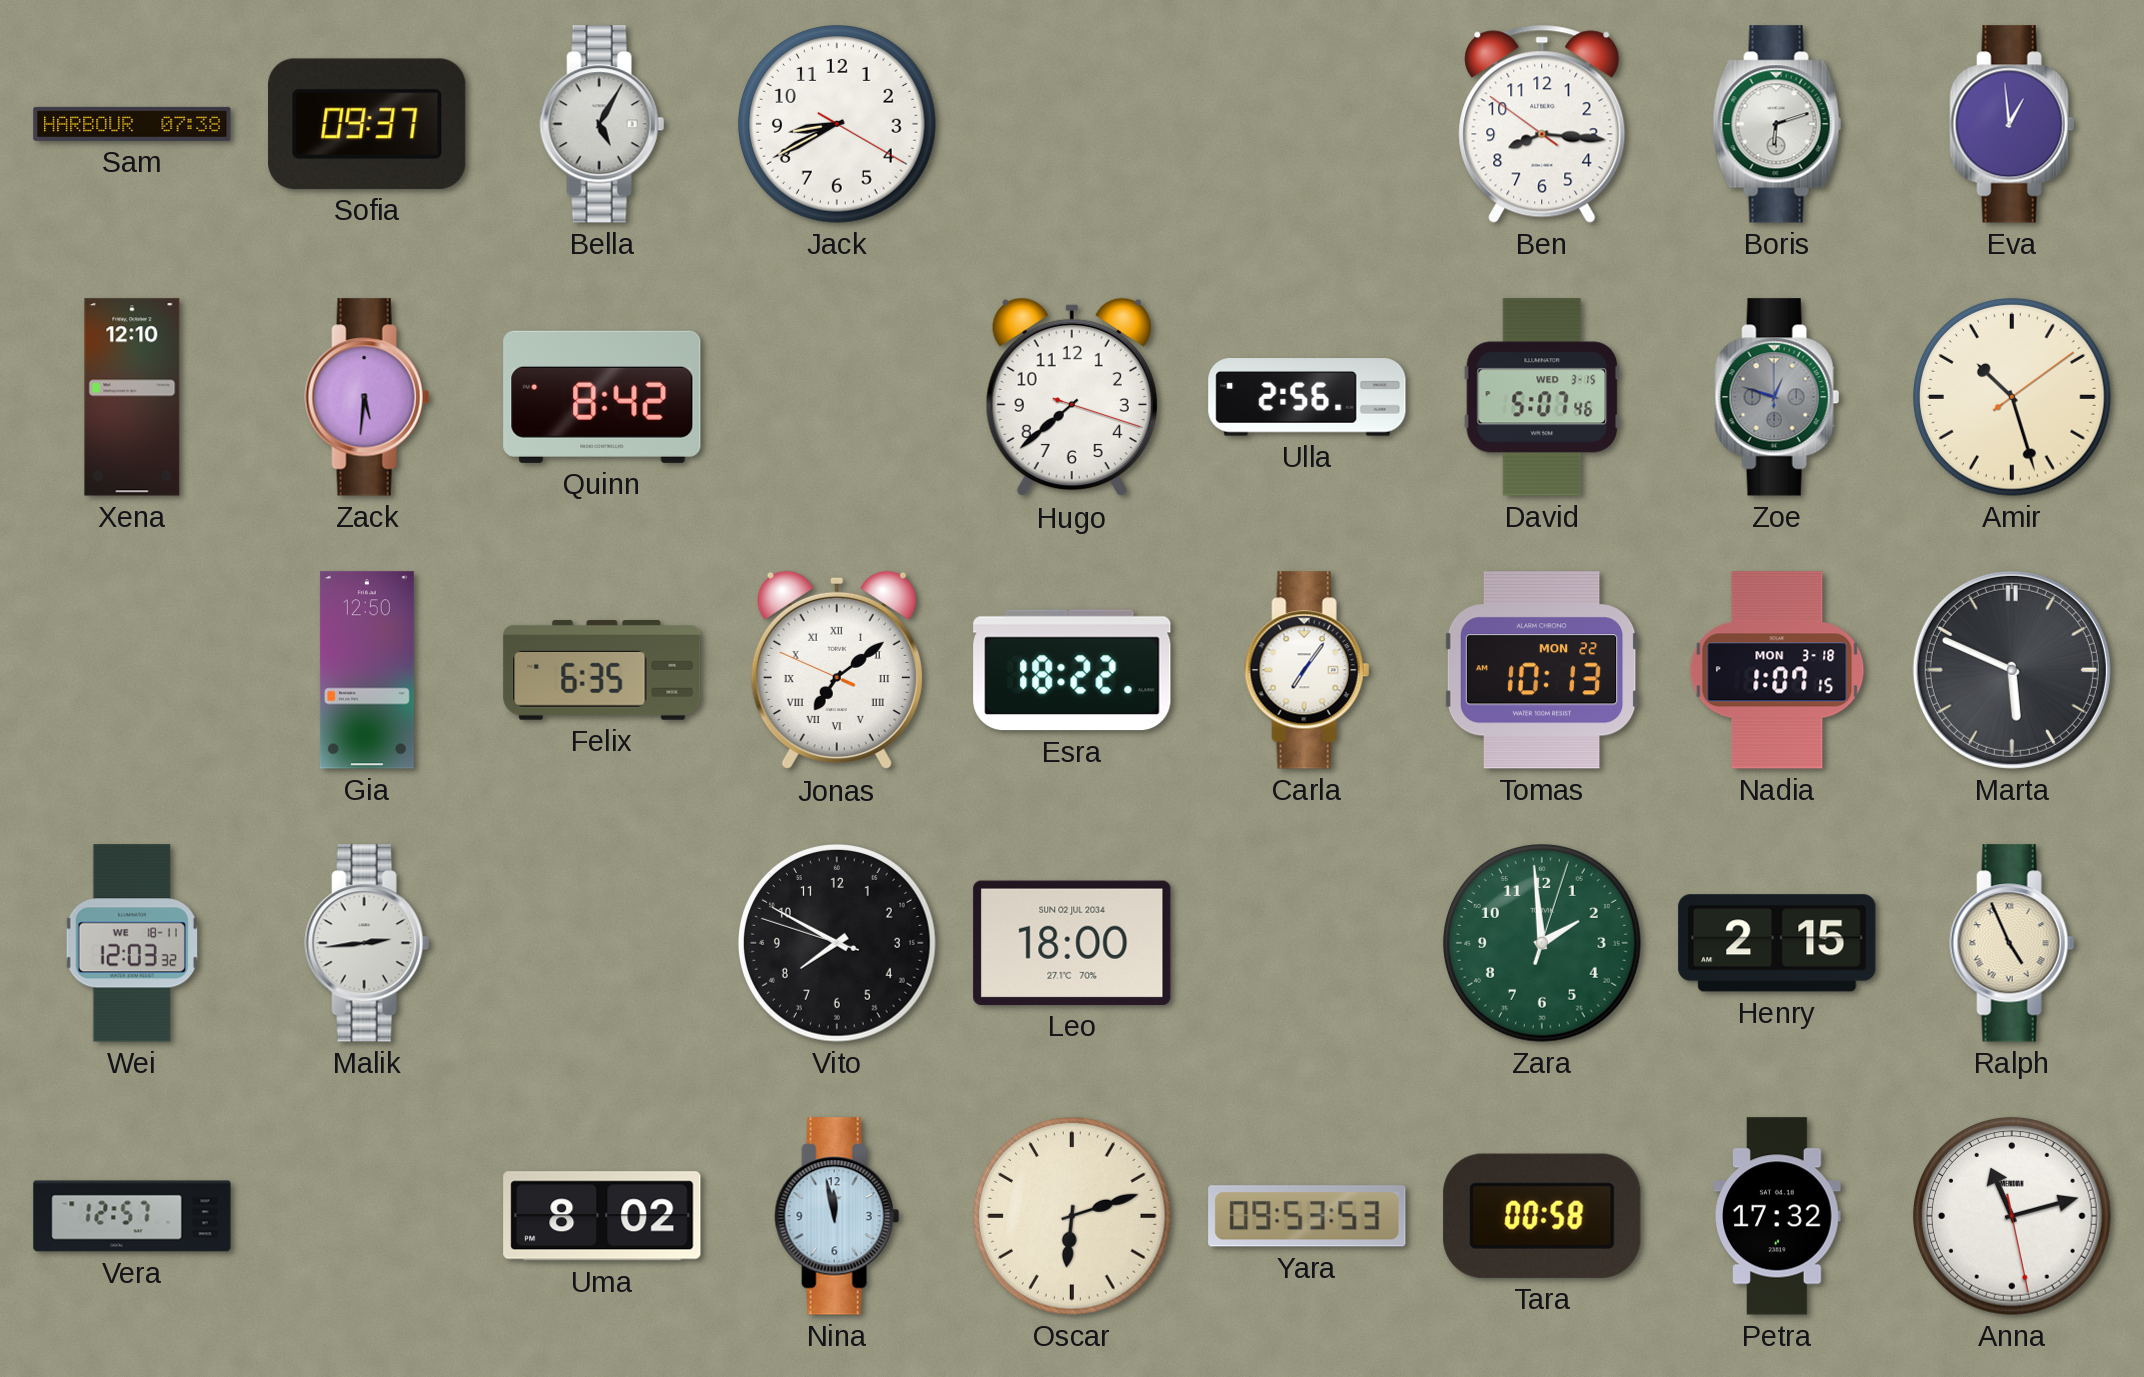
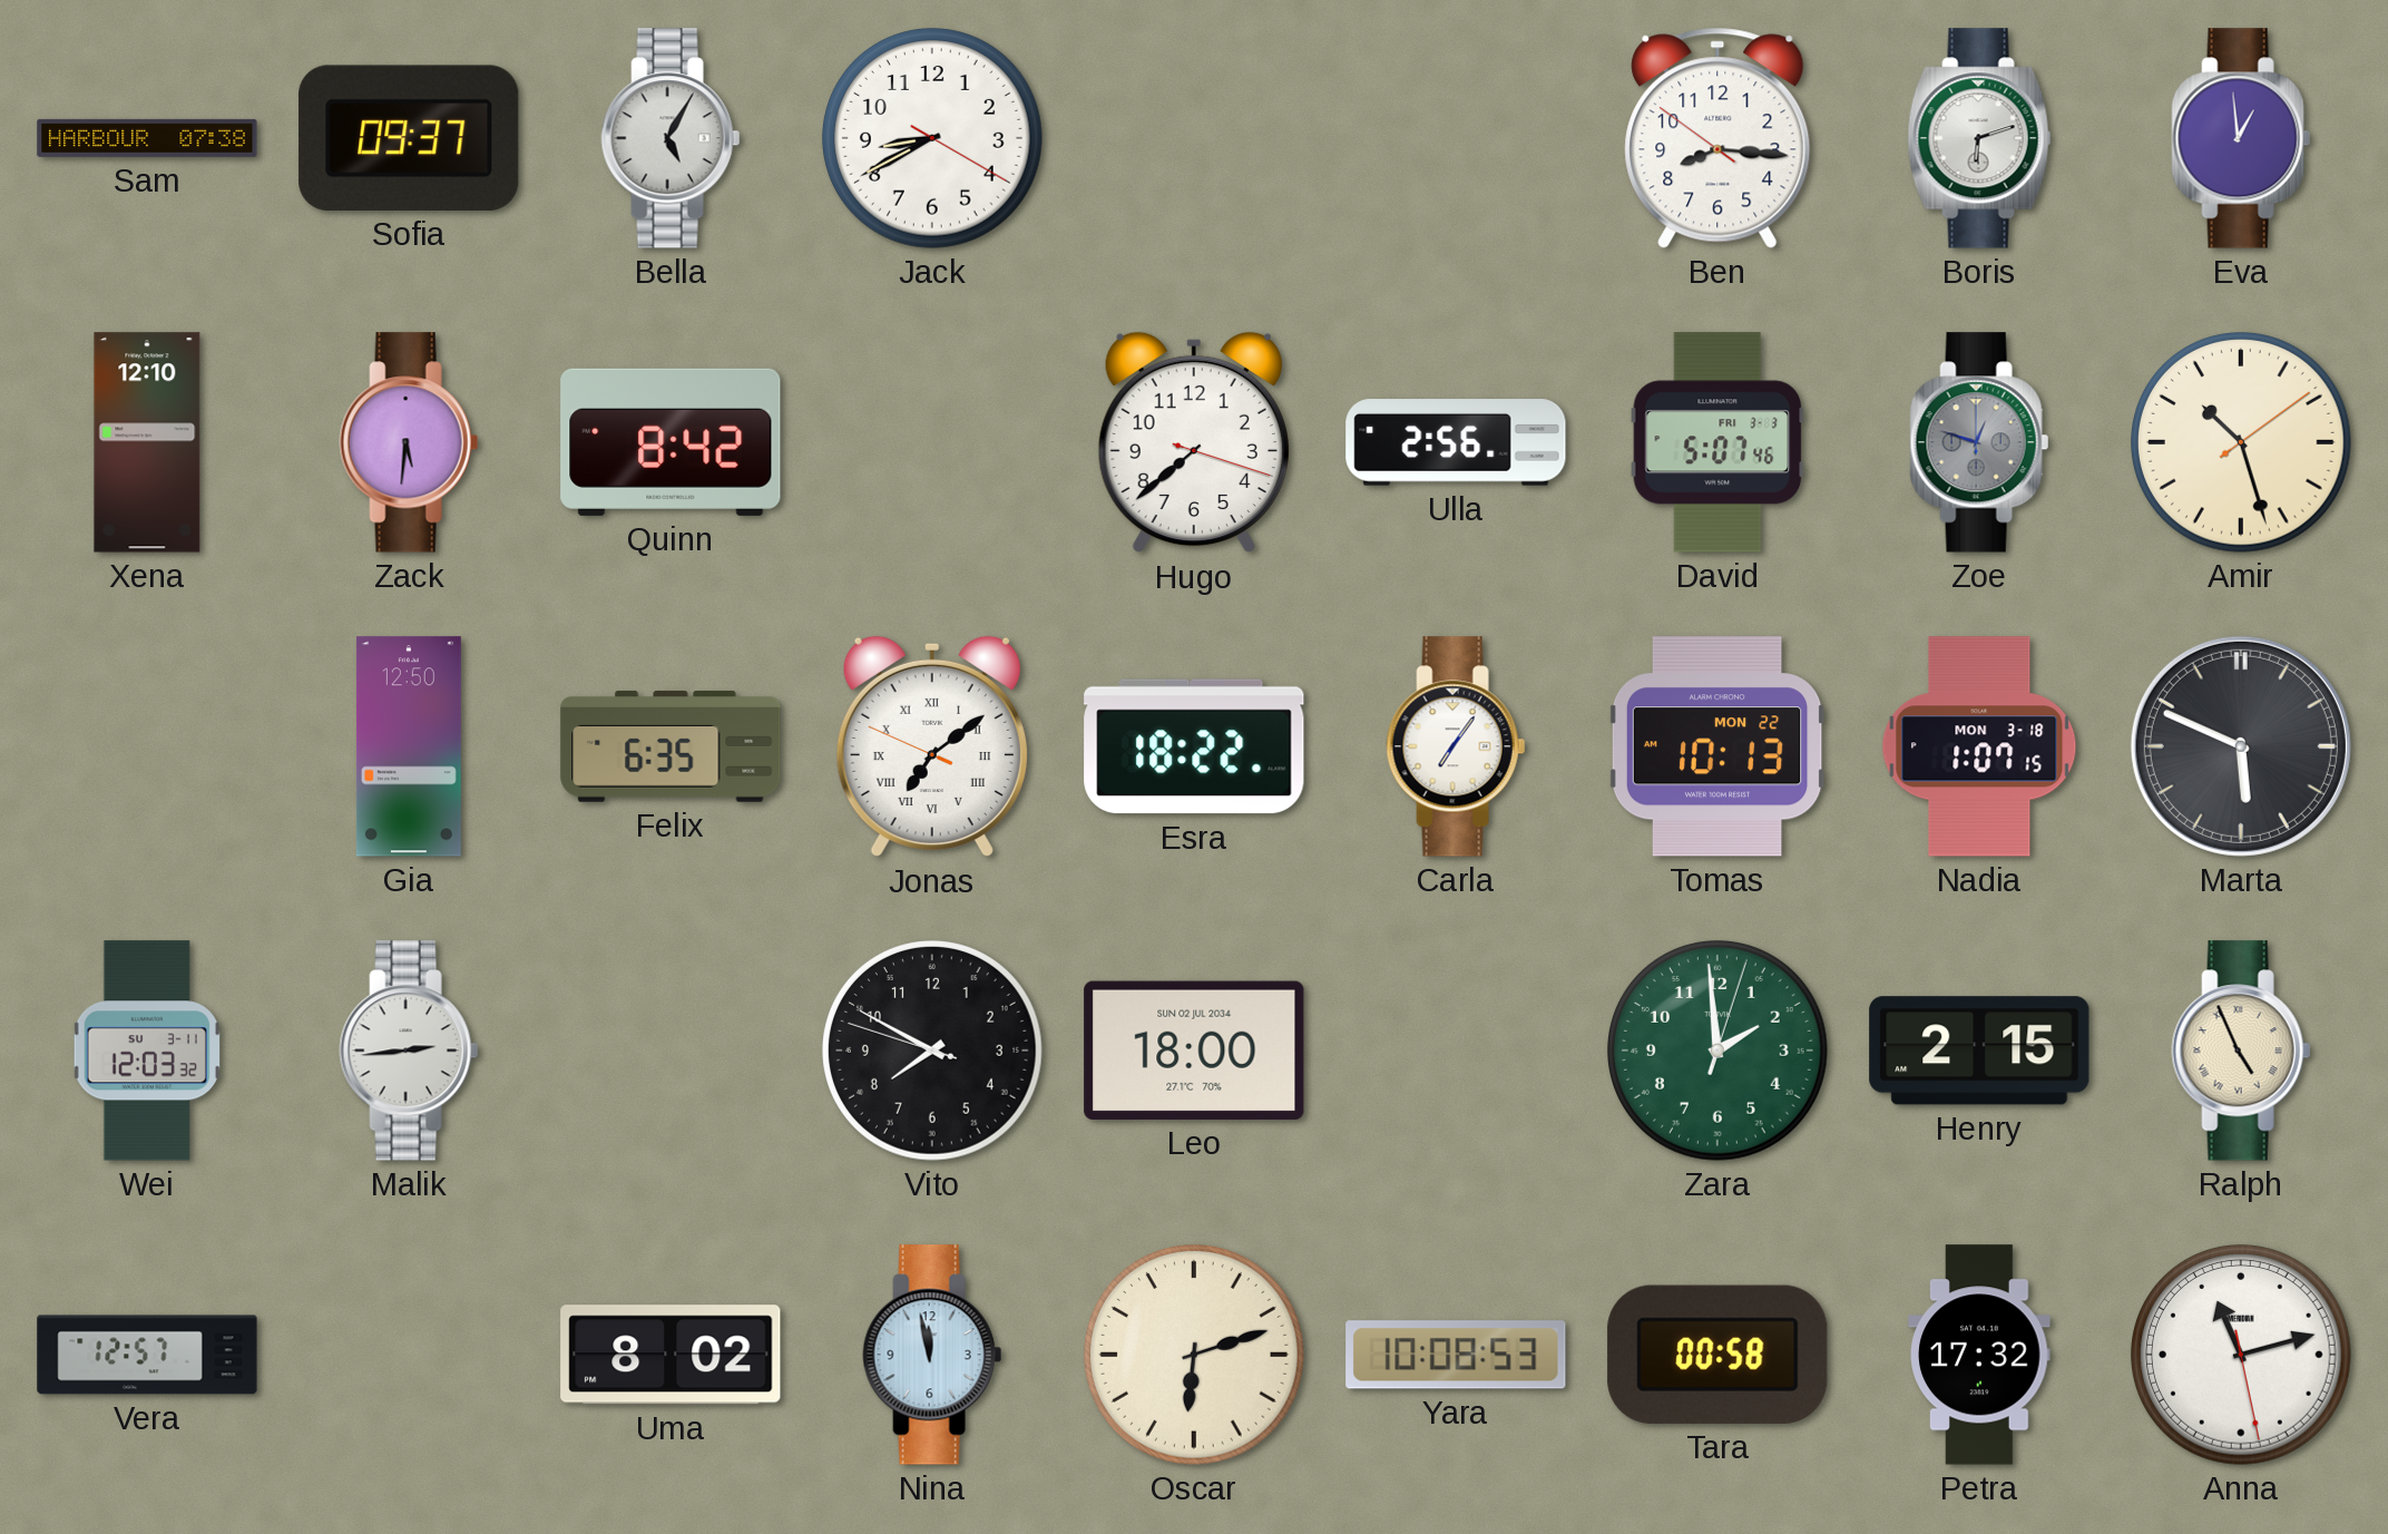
David date: WED 3-15 -> FRI 3-3
Wei date: WE 18-11 -> SU 3-11
Yara: 09:53 -> 10:08
